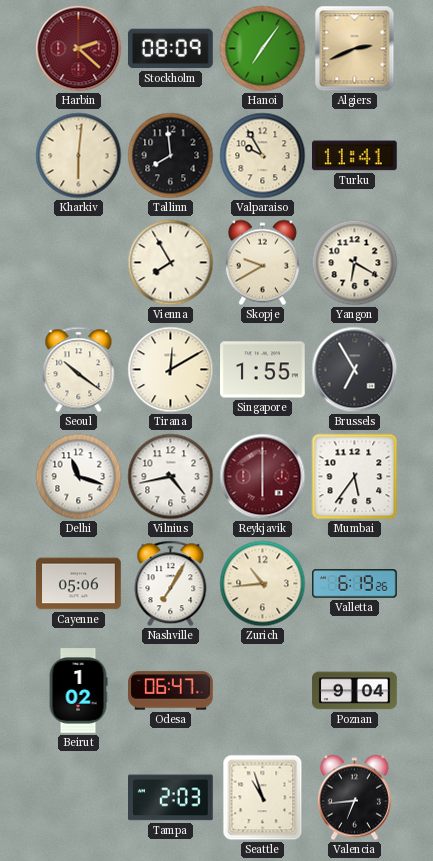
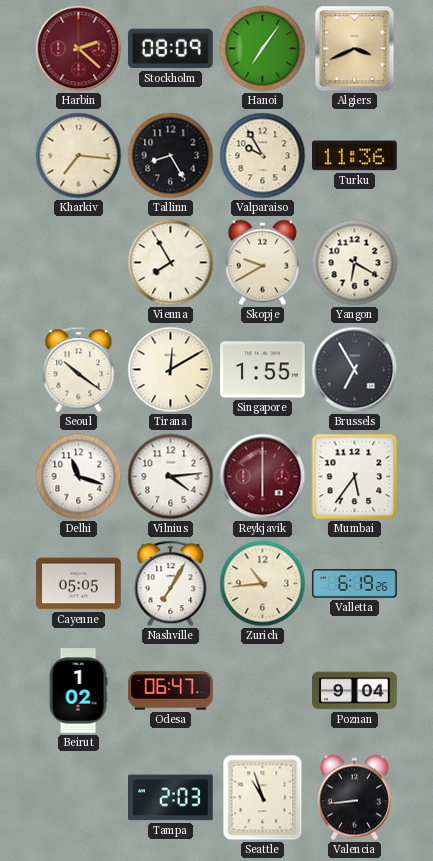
Algiers: 2:41 -> 3:41
Kharkiv: 6:01 -> 7:16
Tallinn: 7:59 -> 8:25
Turku: 11:41 -> 11:36
Vilnius: 4:43 -> 4:14
Cayenne: 05:06 -> 05:05
Valencia: 6:44 -> 8:44
